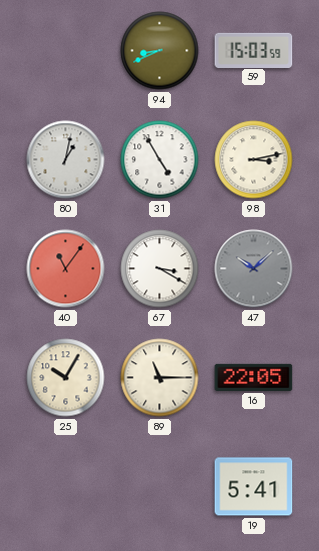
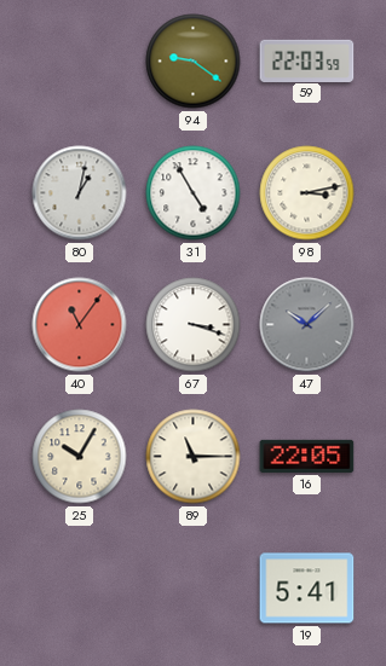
94: 8:41 -> 9:21
59: 15:03 -> 22:03
67: 3:20 -> 3:18
